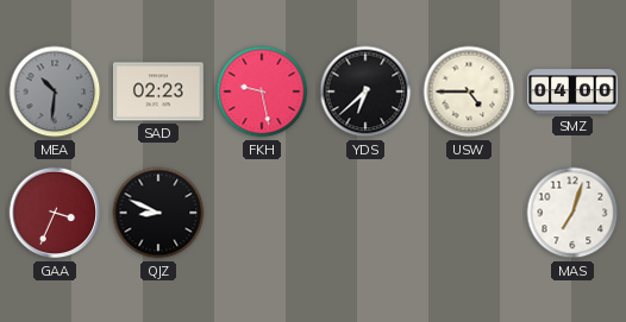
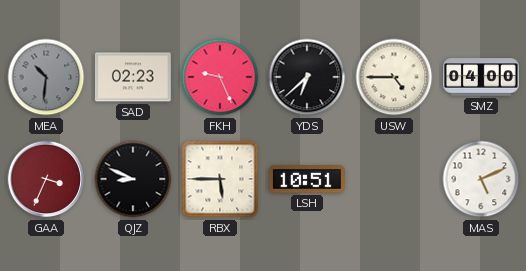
FKH: 9:28 -> 9:26
RBX: none -> 5:45
LSH: none -> 10:51
MAS: 7:03 -> 5:11
